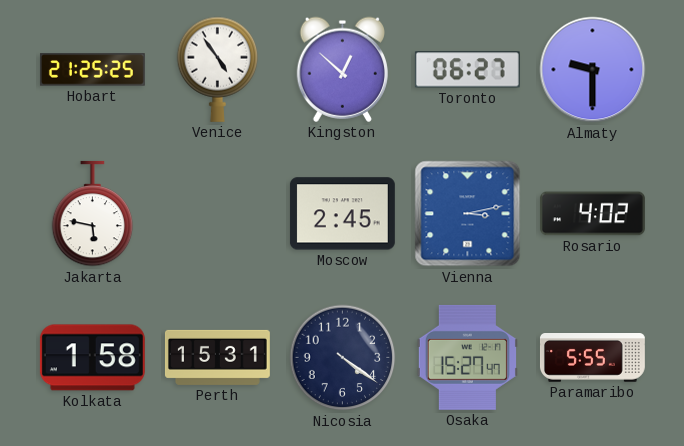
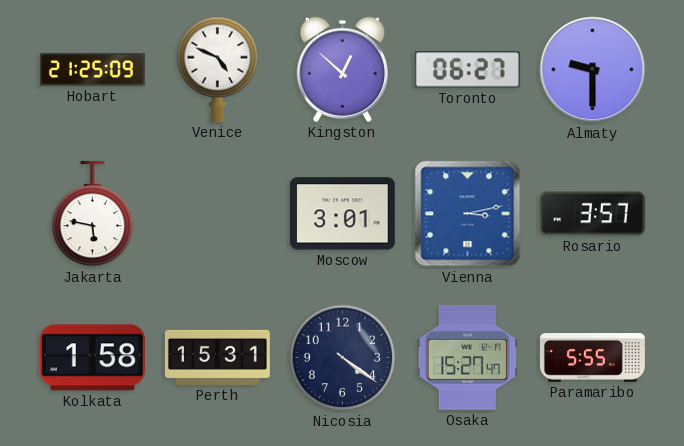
Hobart: 21:25:25 -> 21:25:09
Venice: 4:54 -> 4:49
Moscow: 2:45 -> 3:01
Rosario: 4:02 -> 3:57
